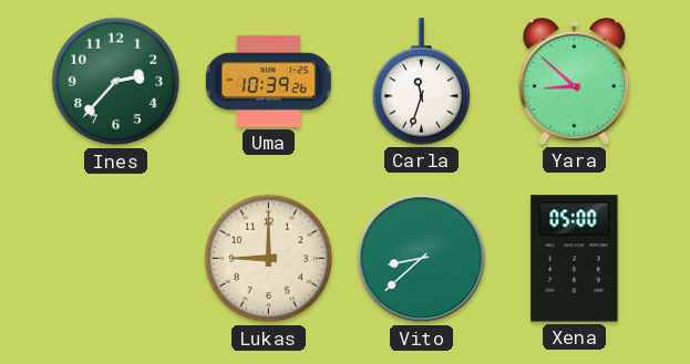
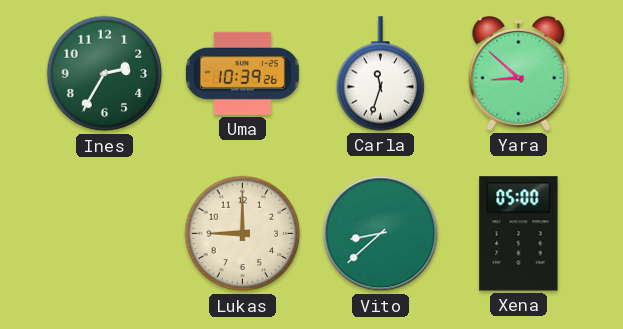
Ines: 2:37 -> 2:35
